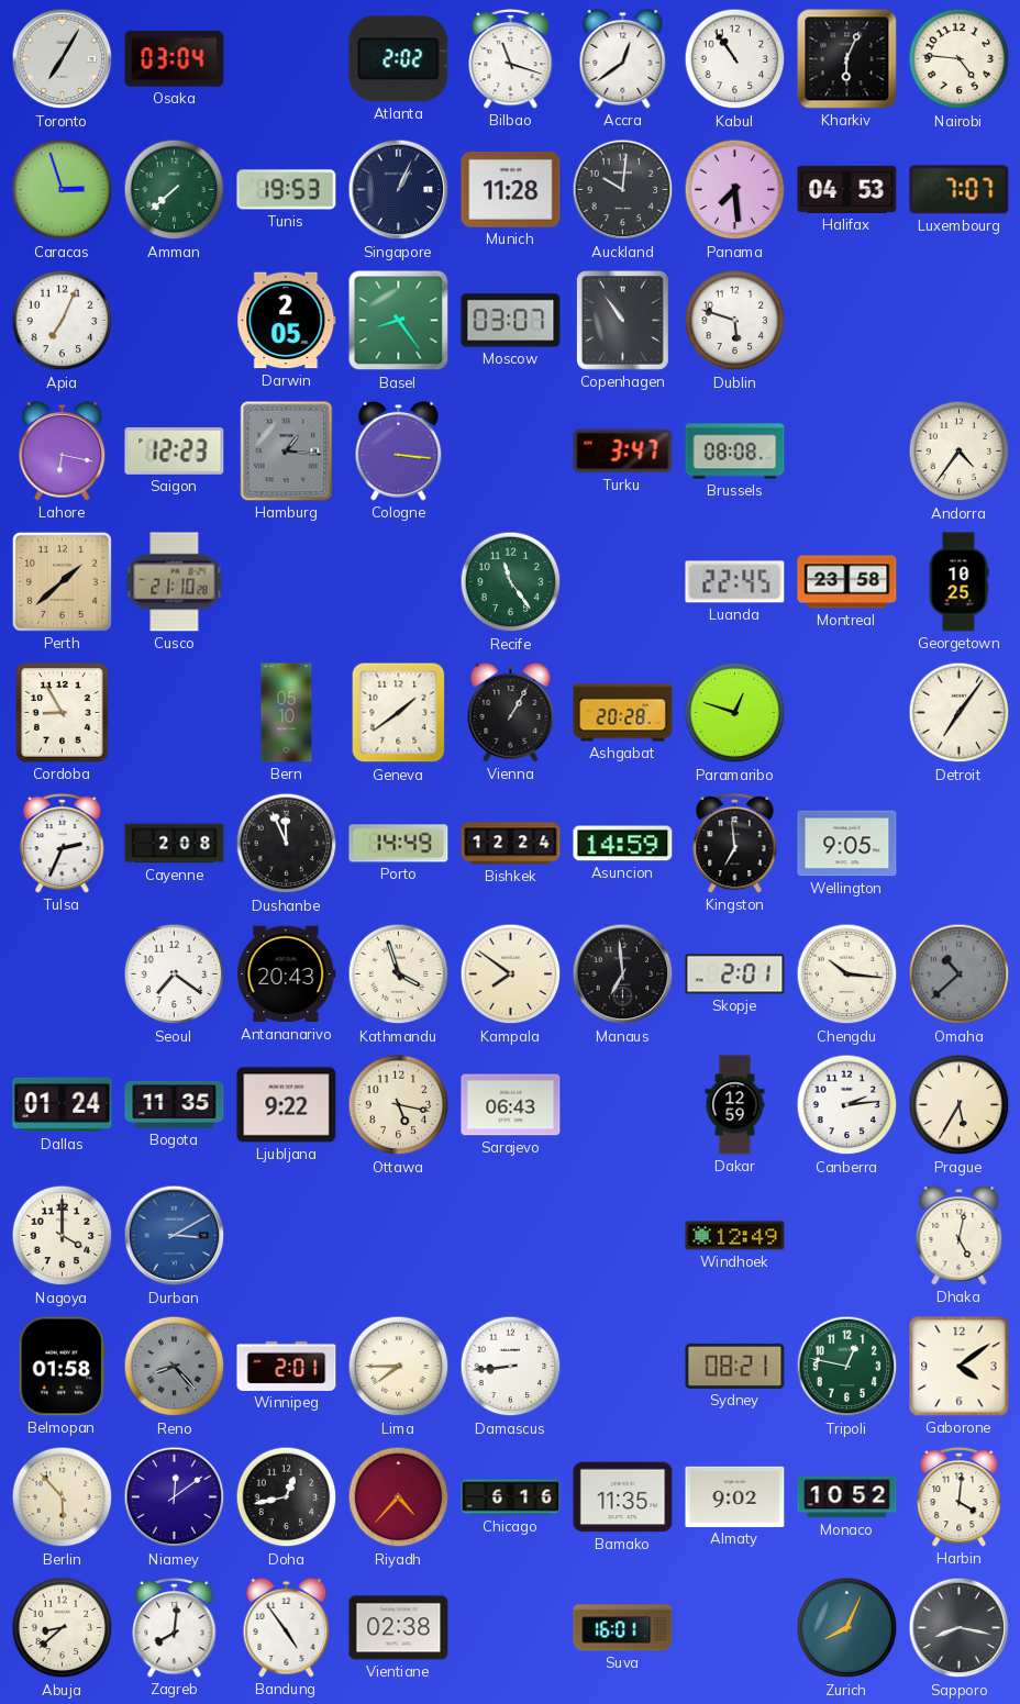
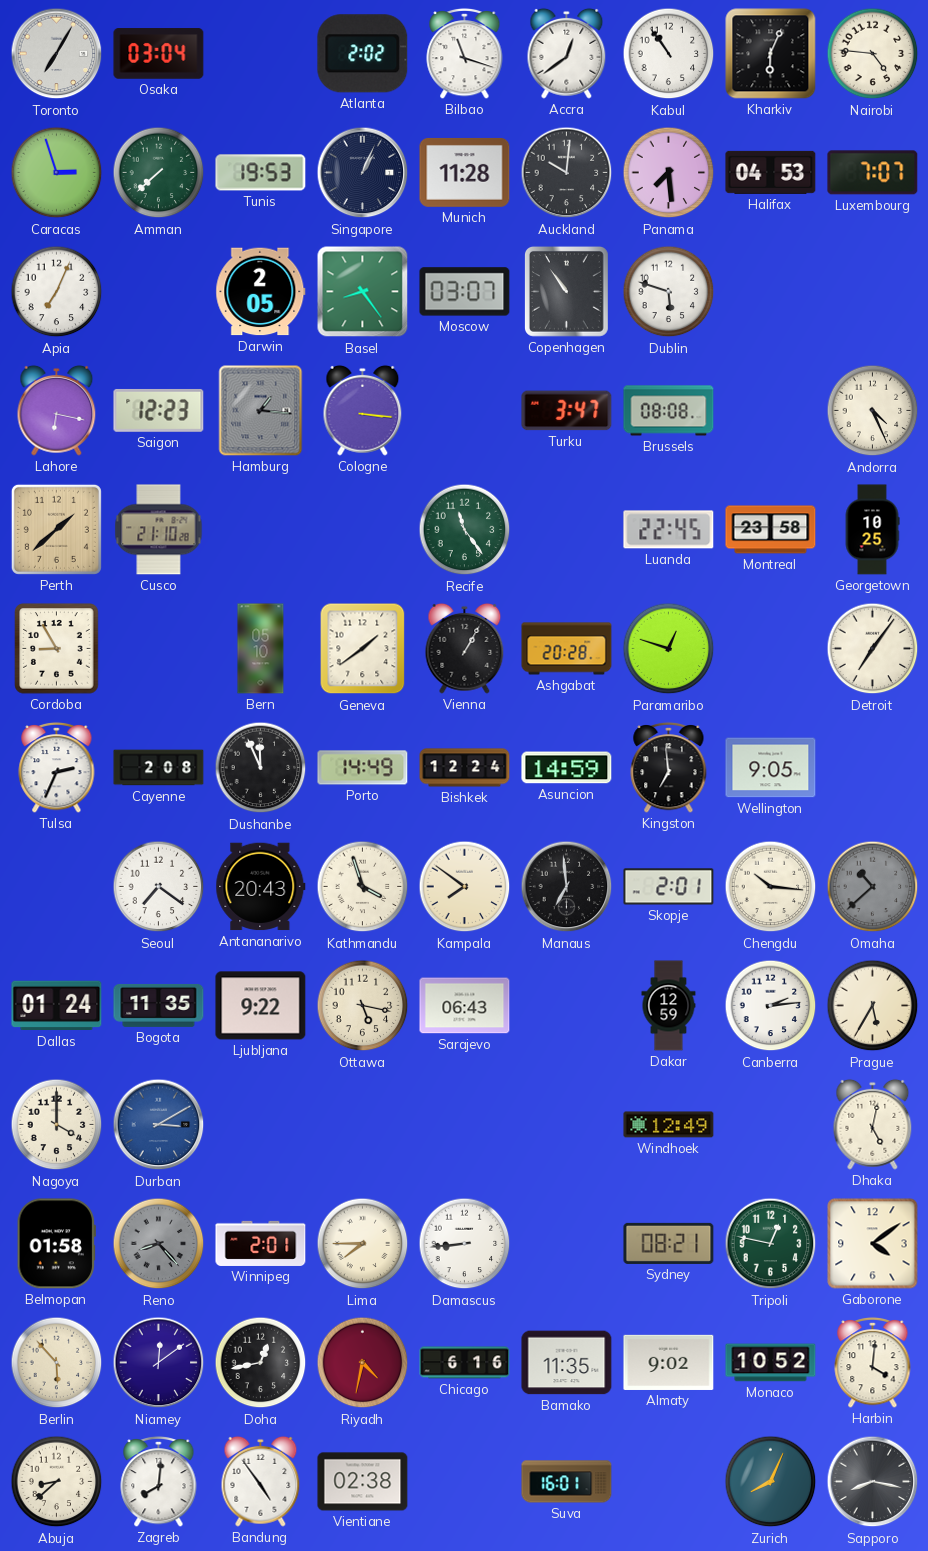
Andorra: 4:36 -> 4:26
Riyadh: 4:37 -> 4:32
